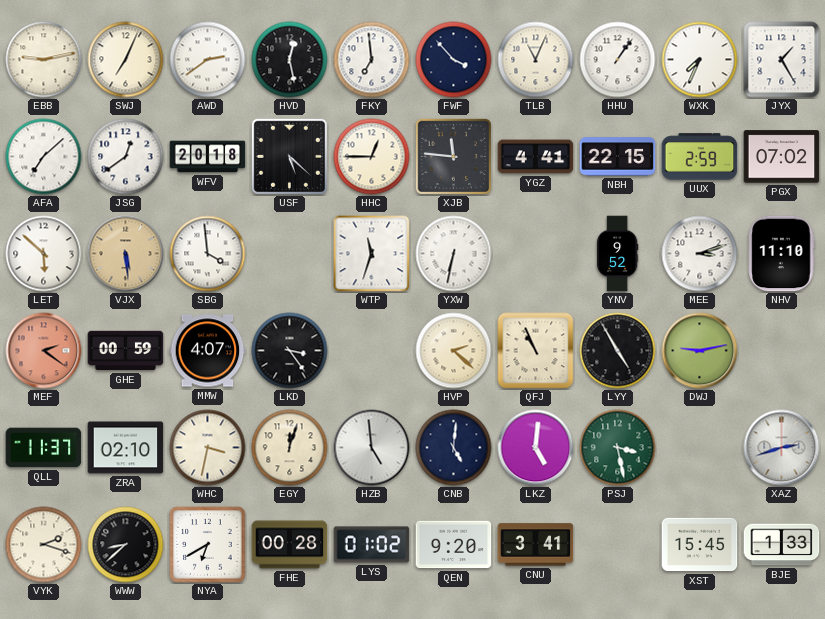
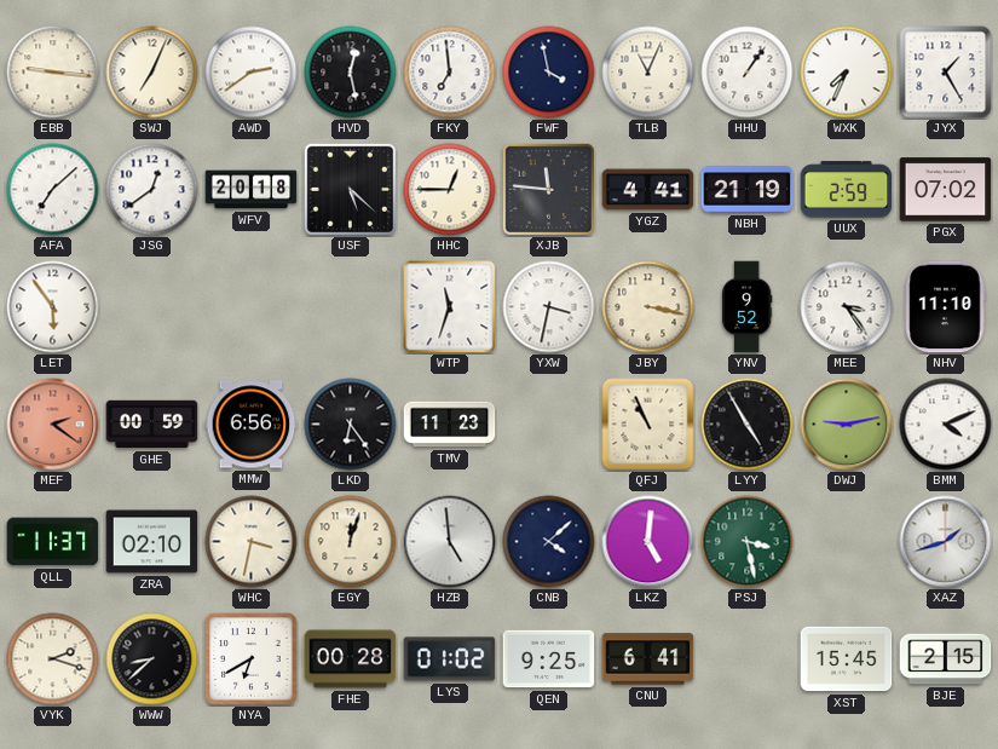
EBB: 9:13 -> 9:16
FWF: 3:53 -> 3:58
NBH: 22:15 -> 21:19
LET: 5:52 -> 5:54
VJX: 5:29 -> none
SBG: 3:59 -> none
YXW: 6:32 -> 3:32
JBY: none -> 3:17
MEE: 3:12 -> 3:24
MMW: 4:07 -> 6:56
LKD: 3:24 -> 6:24
TMV: none -> 11:23
HVP: 2:22 -> none
BMM: none -> 4:11
CNB: 5:01 -> 4:08
XAZ: 2:42 -> 1:42
QEN: 9:20 -> 9:25
CNU: 3:41 -> 6:41
BJE: 1:33 -> 2:15
